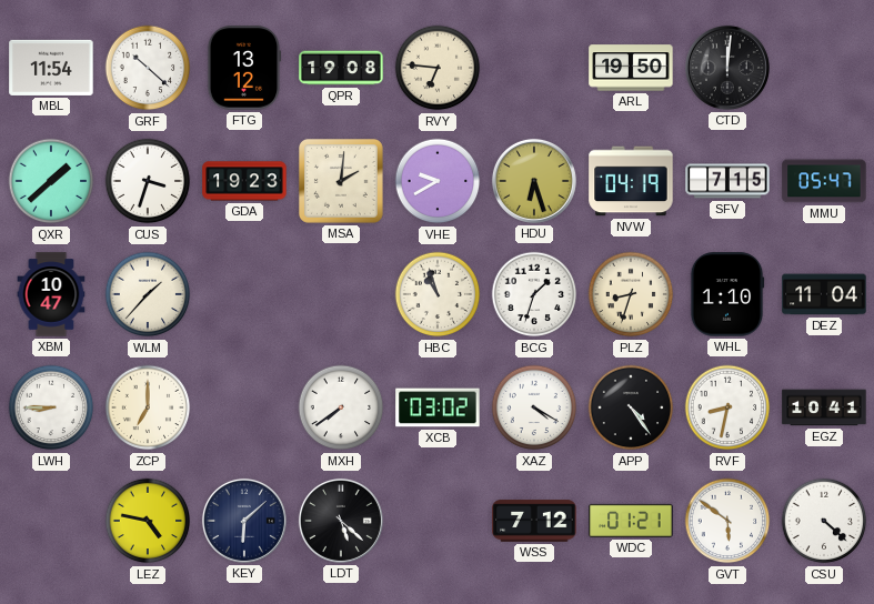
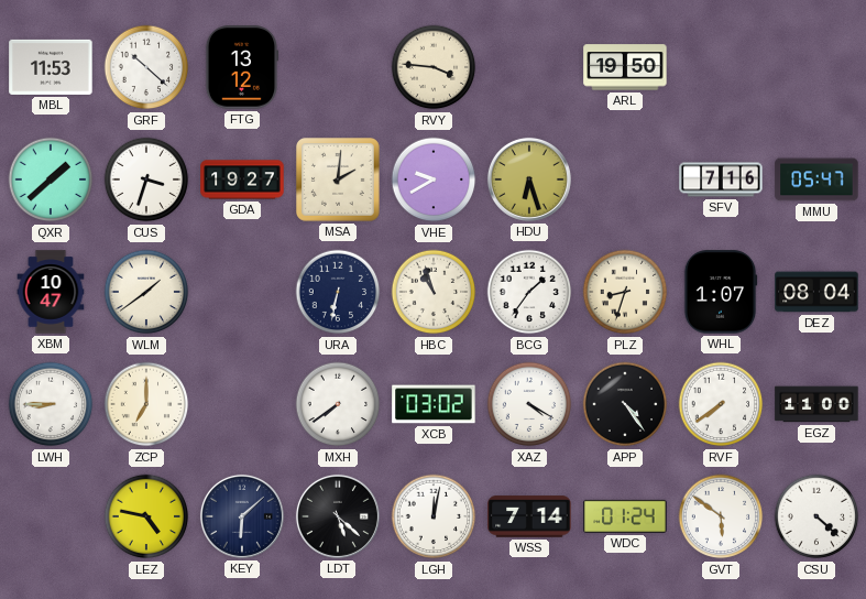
MBL: 11:54 -> 11:53
QPR: 19:08 -> none
RVY: 6:46 -> 3:46
CTD: 12:01 -> none
GDA: 19:23 -> 19:27
NVW: 04:19 -> none
SFV: 7:15 -> 7:16
WLM: 1:37 -> 1:39
URA: none -> 6:32
BCG: 1:33 -> 1:36
WHL: 1:10 -> 1:07
DEZ: 11:04 -> 08:04
RVF: 8:32 -> 7:39
EGZ: 10:41 -> 11:00
LGH: none -> 12:02
WSS: 7:12 -> 7:14
WDC: 01:21 -> 01:24
